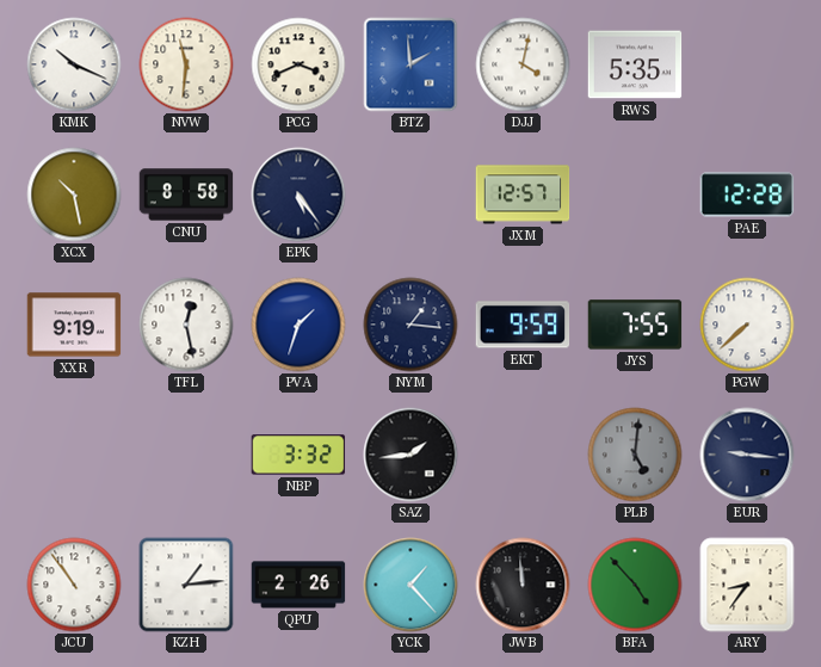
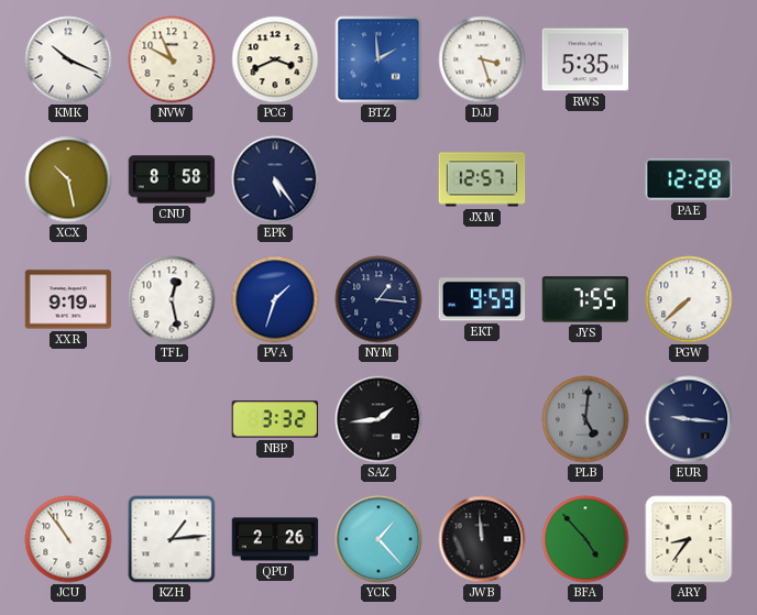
NVW: 11:31 -> 9:56
DJJ: 4:02 -> 3:27
